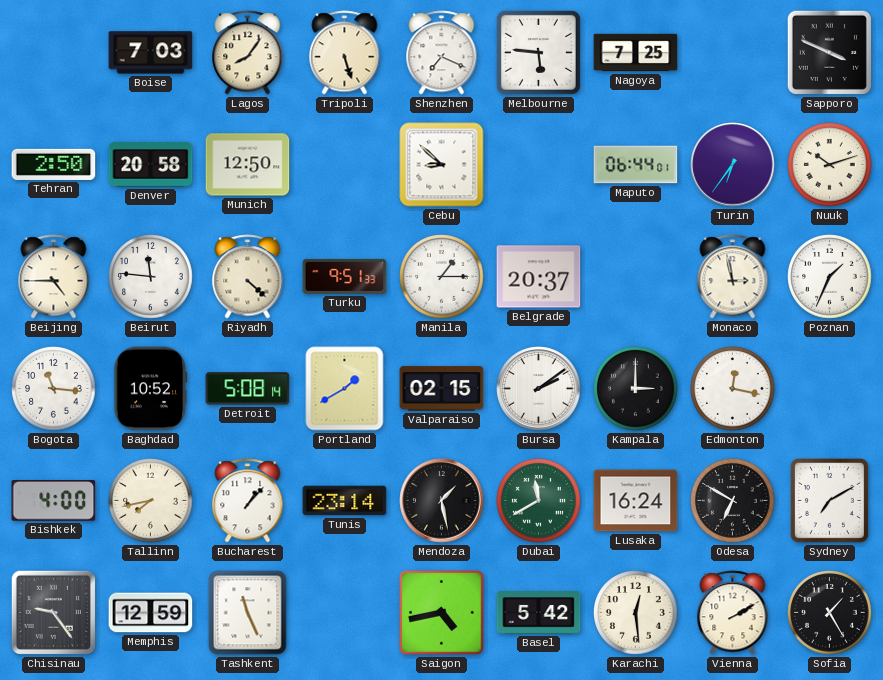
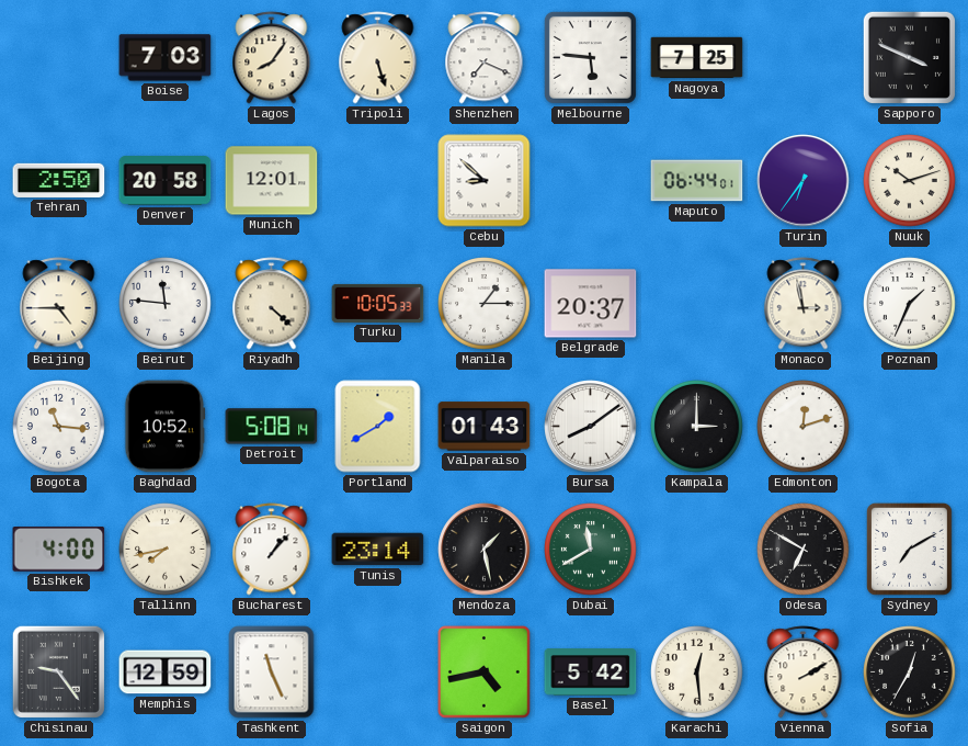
Munich: 12:50 -> 12:01
Turku: 9:51 -> 10:05
Valparaiso: 02:15 -> 01:43
Bursa: 2:09 -> 8:09
Edmonton: 12:17 -> 12:12
Lusaka: 16:24 -> none
Sofia: 1:25 -> 12:35
